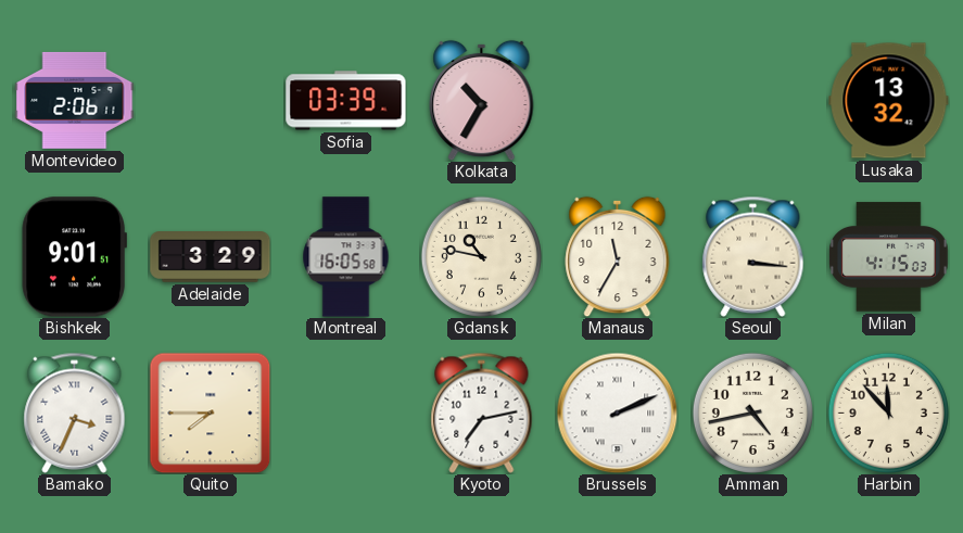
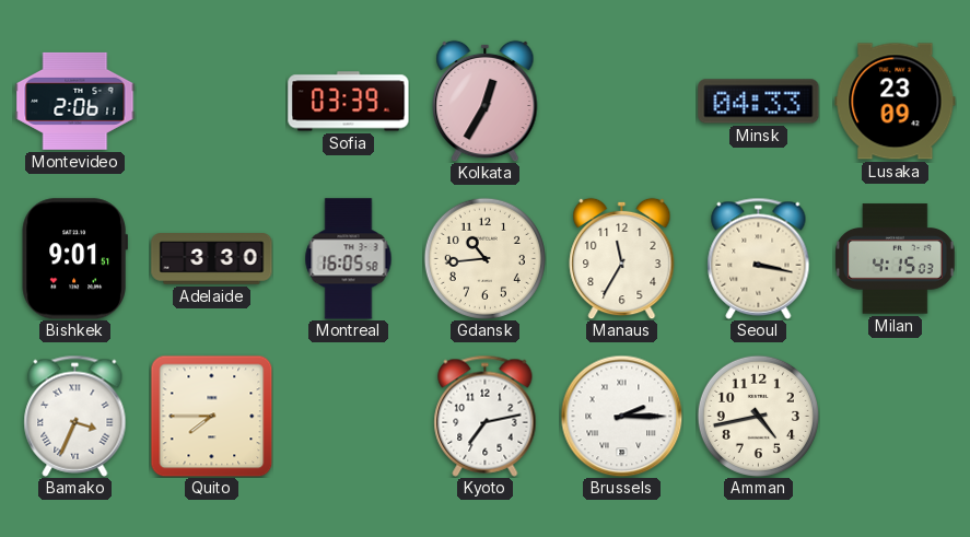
Kolkata: 10:35 -> 12:35
Minsk: none -> 04:33
Lusaka: 13:32 -> 23:09
Adelaide: 3:29 -> 3:30
Gdansk: 10:47 -> 10:44
Seoul: 3:16 -> 3:17
Brussels: 2:11 -> 2:15
Harbin: 11:53 -> none
